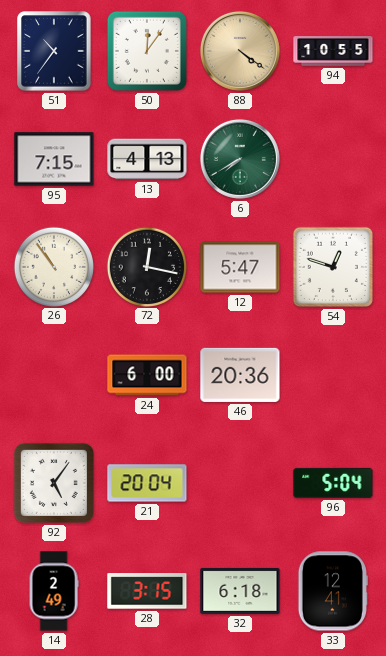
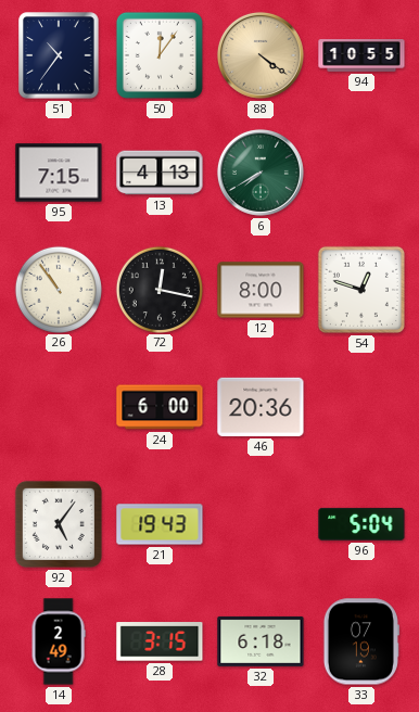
12: 5:47 -> 8:00
21: 20:04 -> 19:43
33: 12:41 -> 07:19
